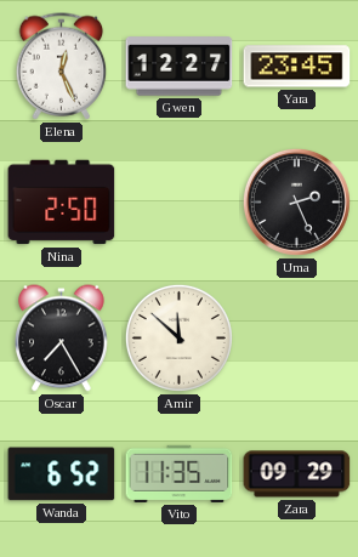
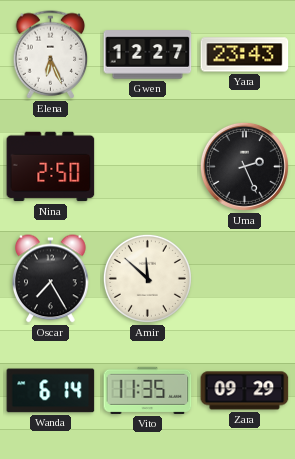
Elena: 12:26 -> 6:26
Yara: 23:45 -> 23:43
Wanda: 6:52 -> 6:14
